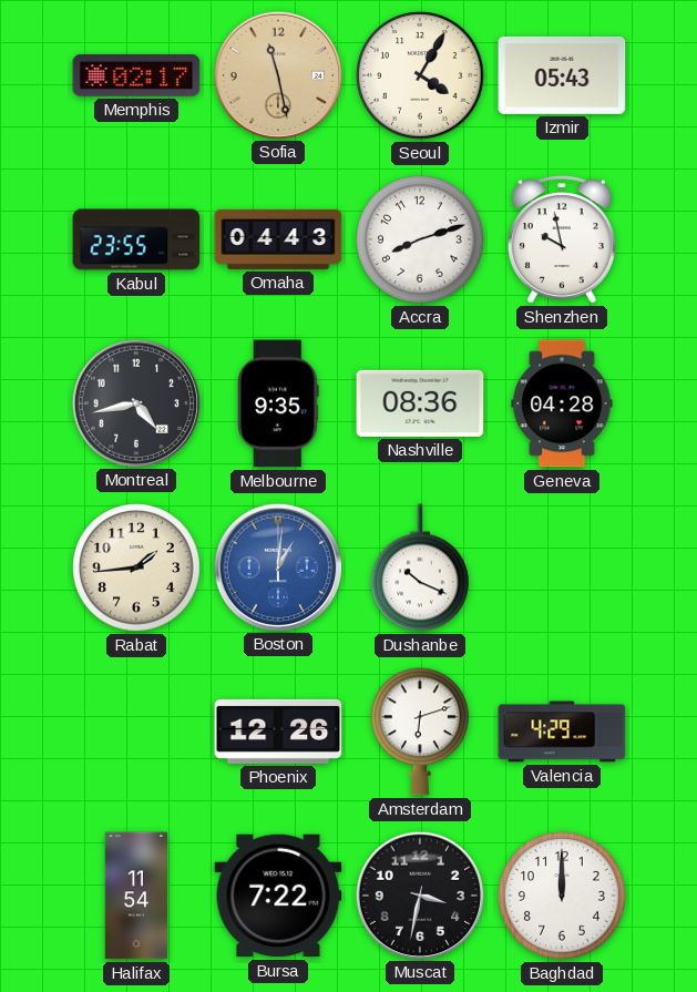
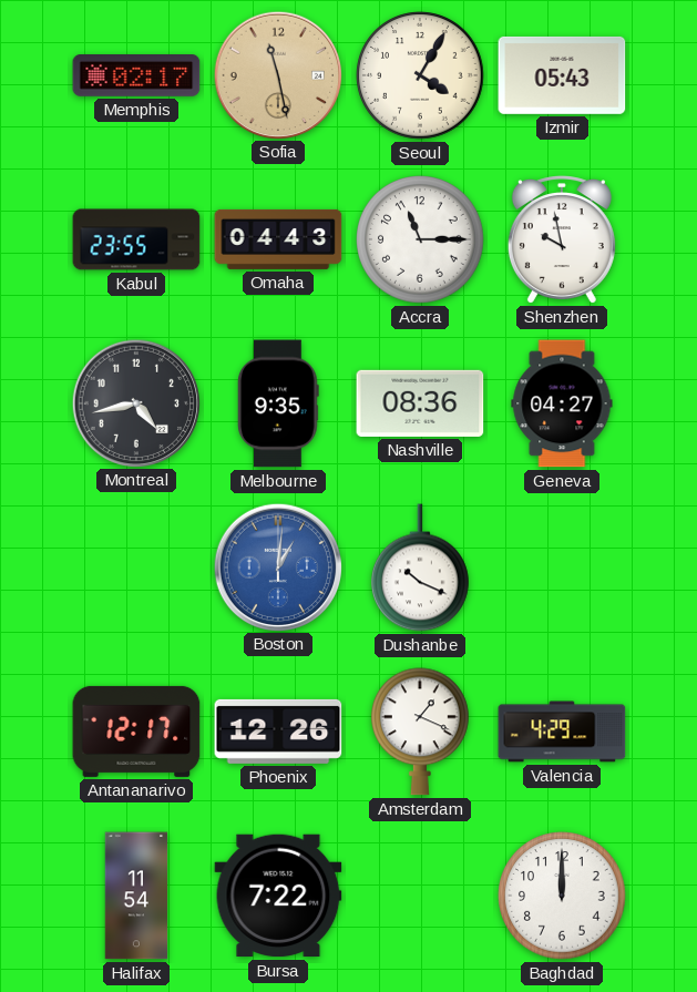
Accra: 8:12 -> 11:15
Geneva: 04:28 -> 04:27
Rabat: 1:44 -> none
Antananarivo: none -> 12:17
Amsterdam: 6:12 -> 1:19
Muscat: 3:32 -> none
